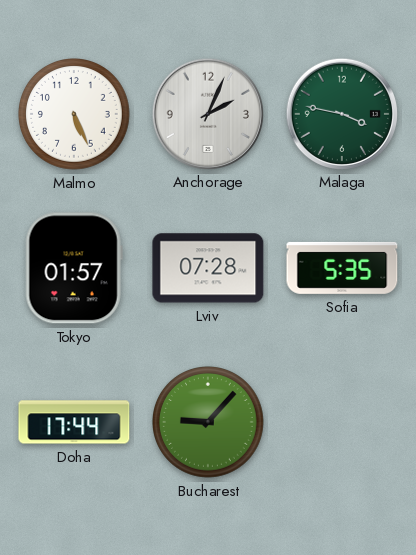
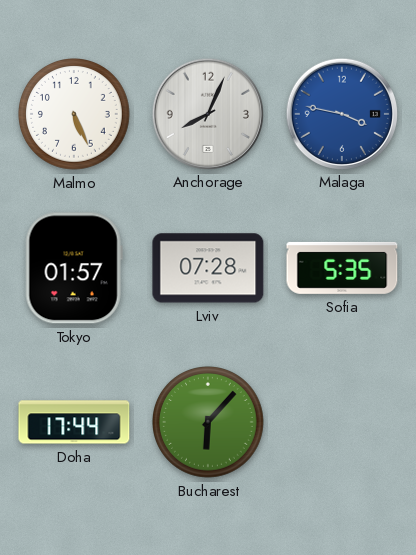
Anchorage: 2:04 -> 8:04
Malaga dial: green -> blue
Bucharest: 9:07 -> 6:07
